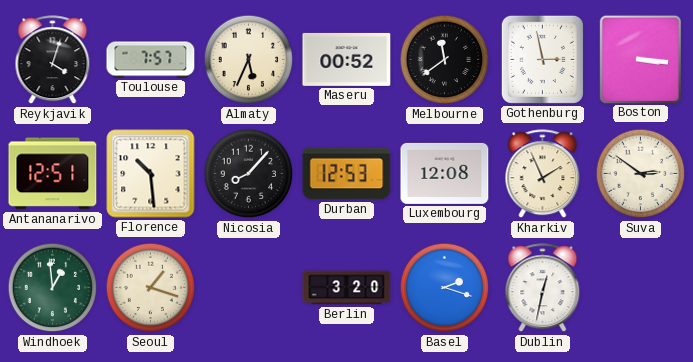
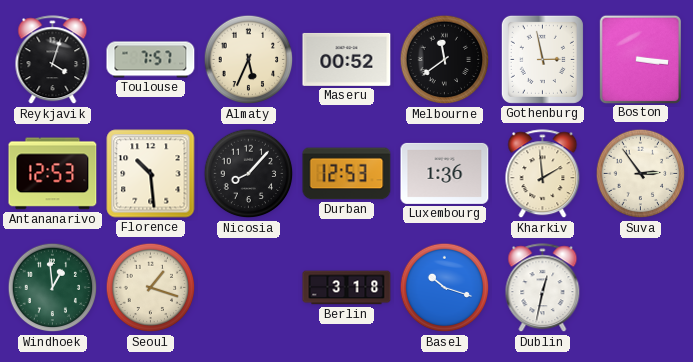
Antananarivo: 12:51 -> 12:53
Luxembourg: 12:08 -> 1:36
Kharkiv: 1:56 -> 1:59
Suva: 2:51 -> 2:54
Berlin: 3:20 -> 3:18
Basel: 2:18 -> 10:18
